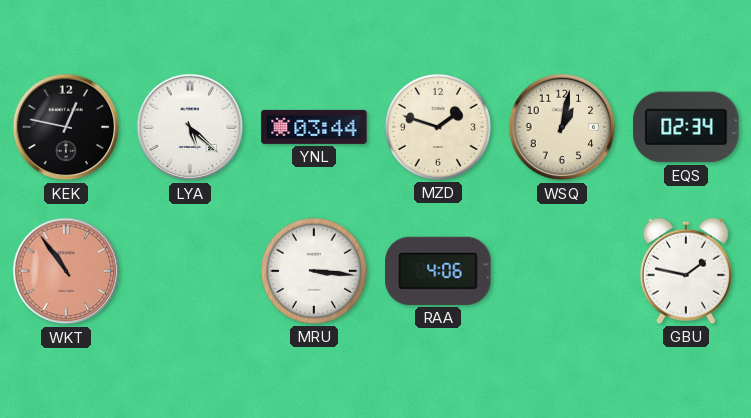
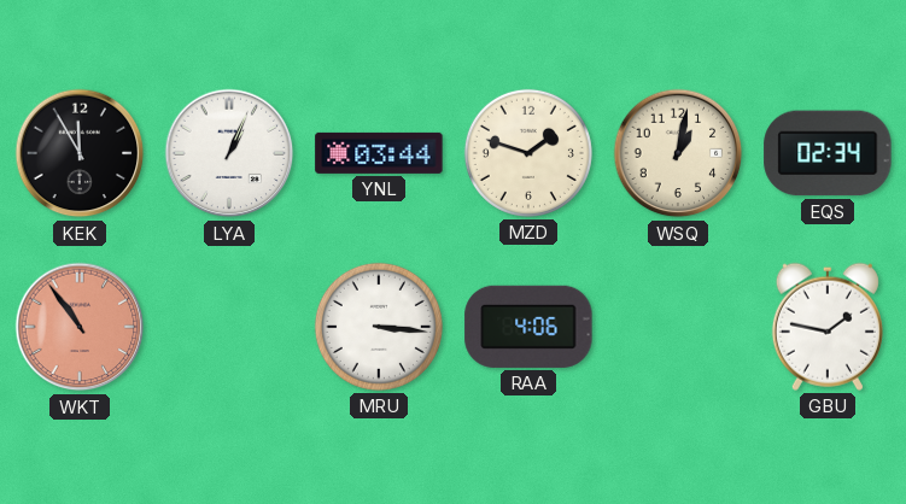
KEK: 12:47 -> 11:55
LYA: 5:22 -> 1:04
